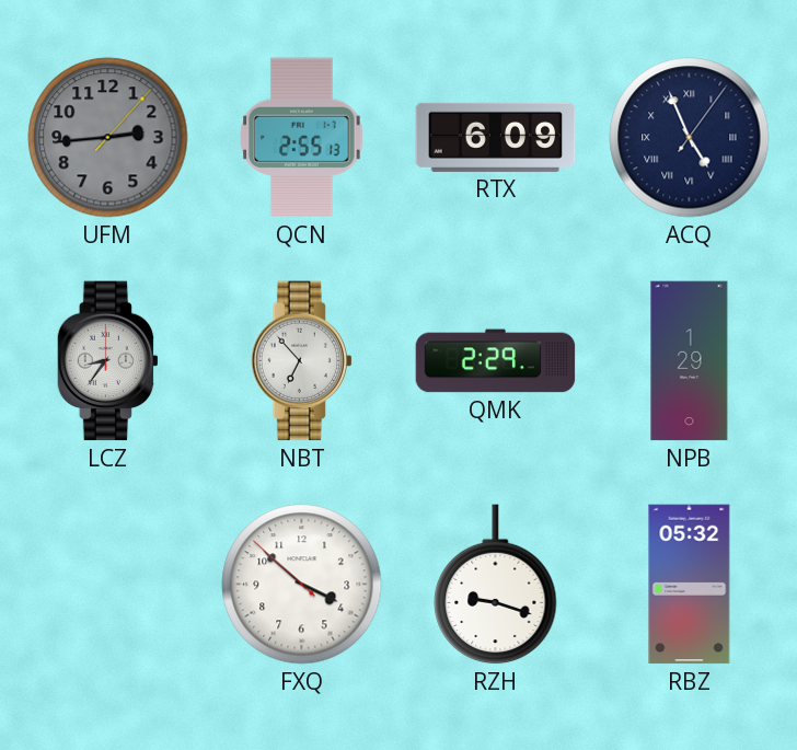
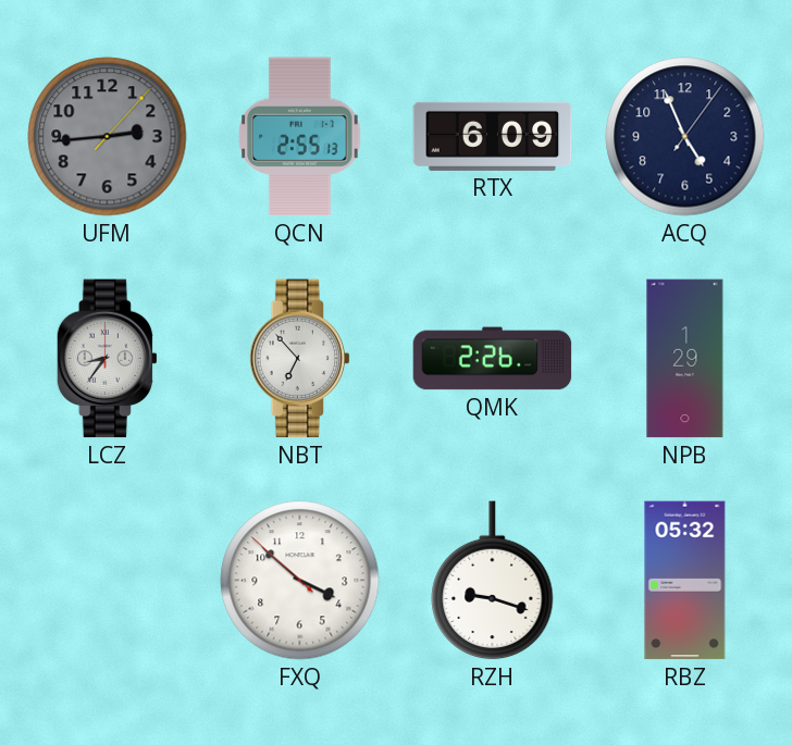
ACQ numerals: Roman -> Arabic
QMK: 2:29 -> 2:26
